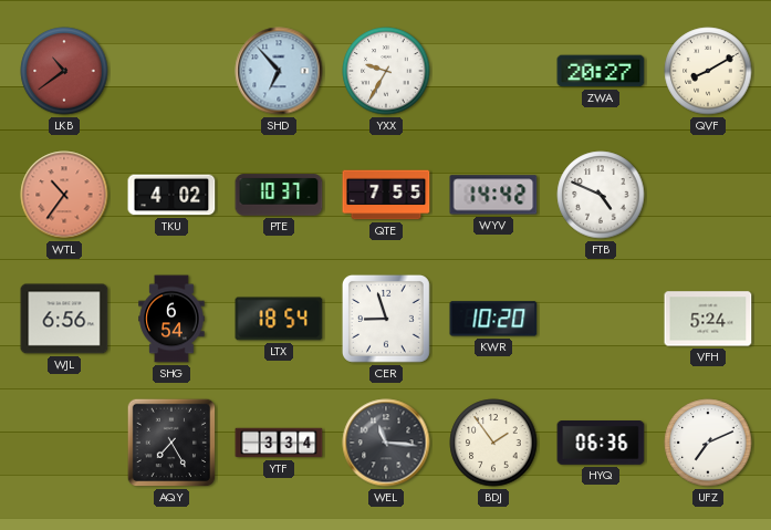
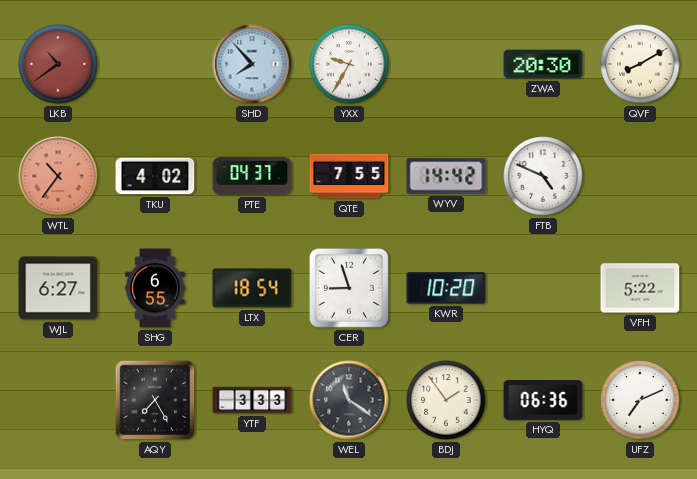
SHD: 6:53 -> 7:53
ZWA: 20:27 -> 20:30
PTE: 10:37 -> 04:37
WJL: 6:56 -> 6:27
SHG: 6:54 -> 6:55
VFH: 5:24 -> 5:22
YTF: 3:34 -> 3:33
WEL: 11:16 -> 11:21
